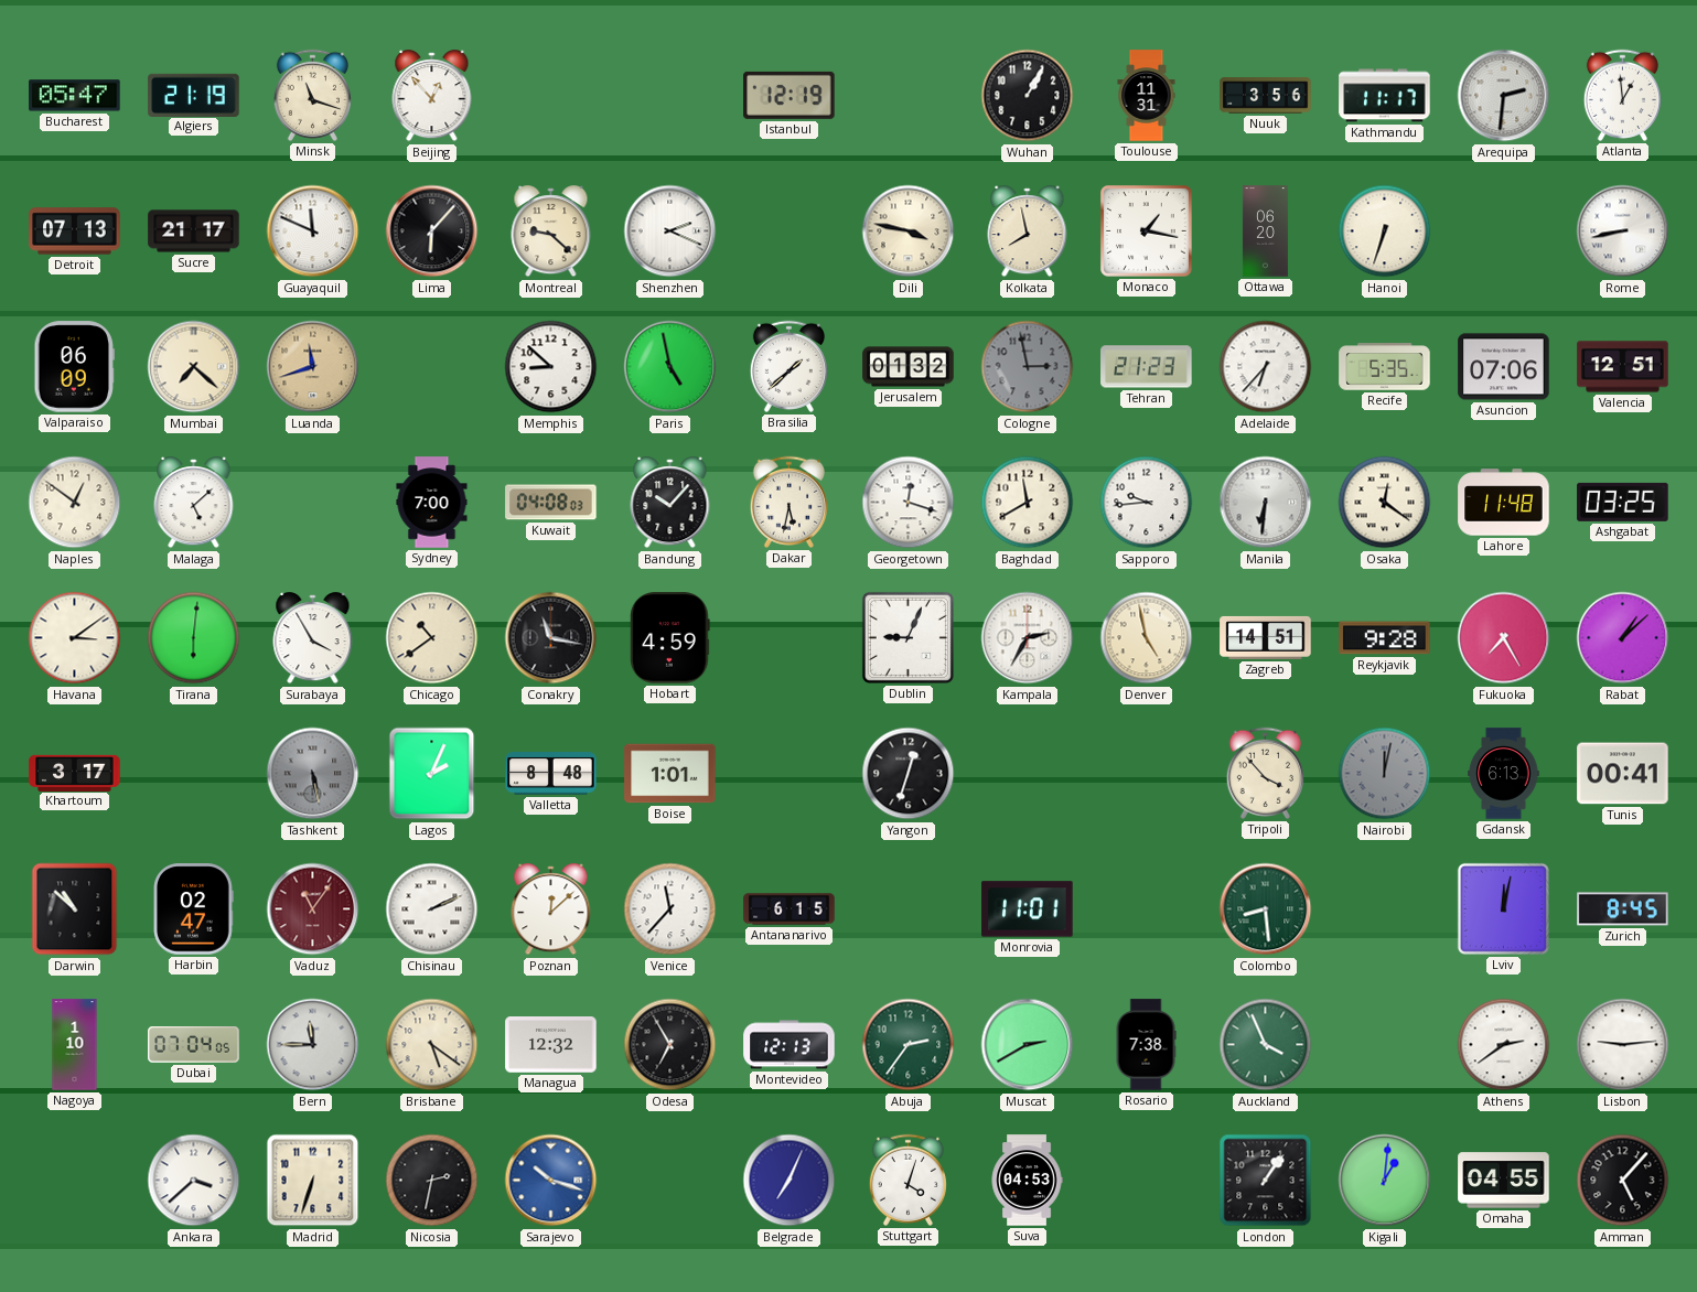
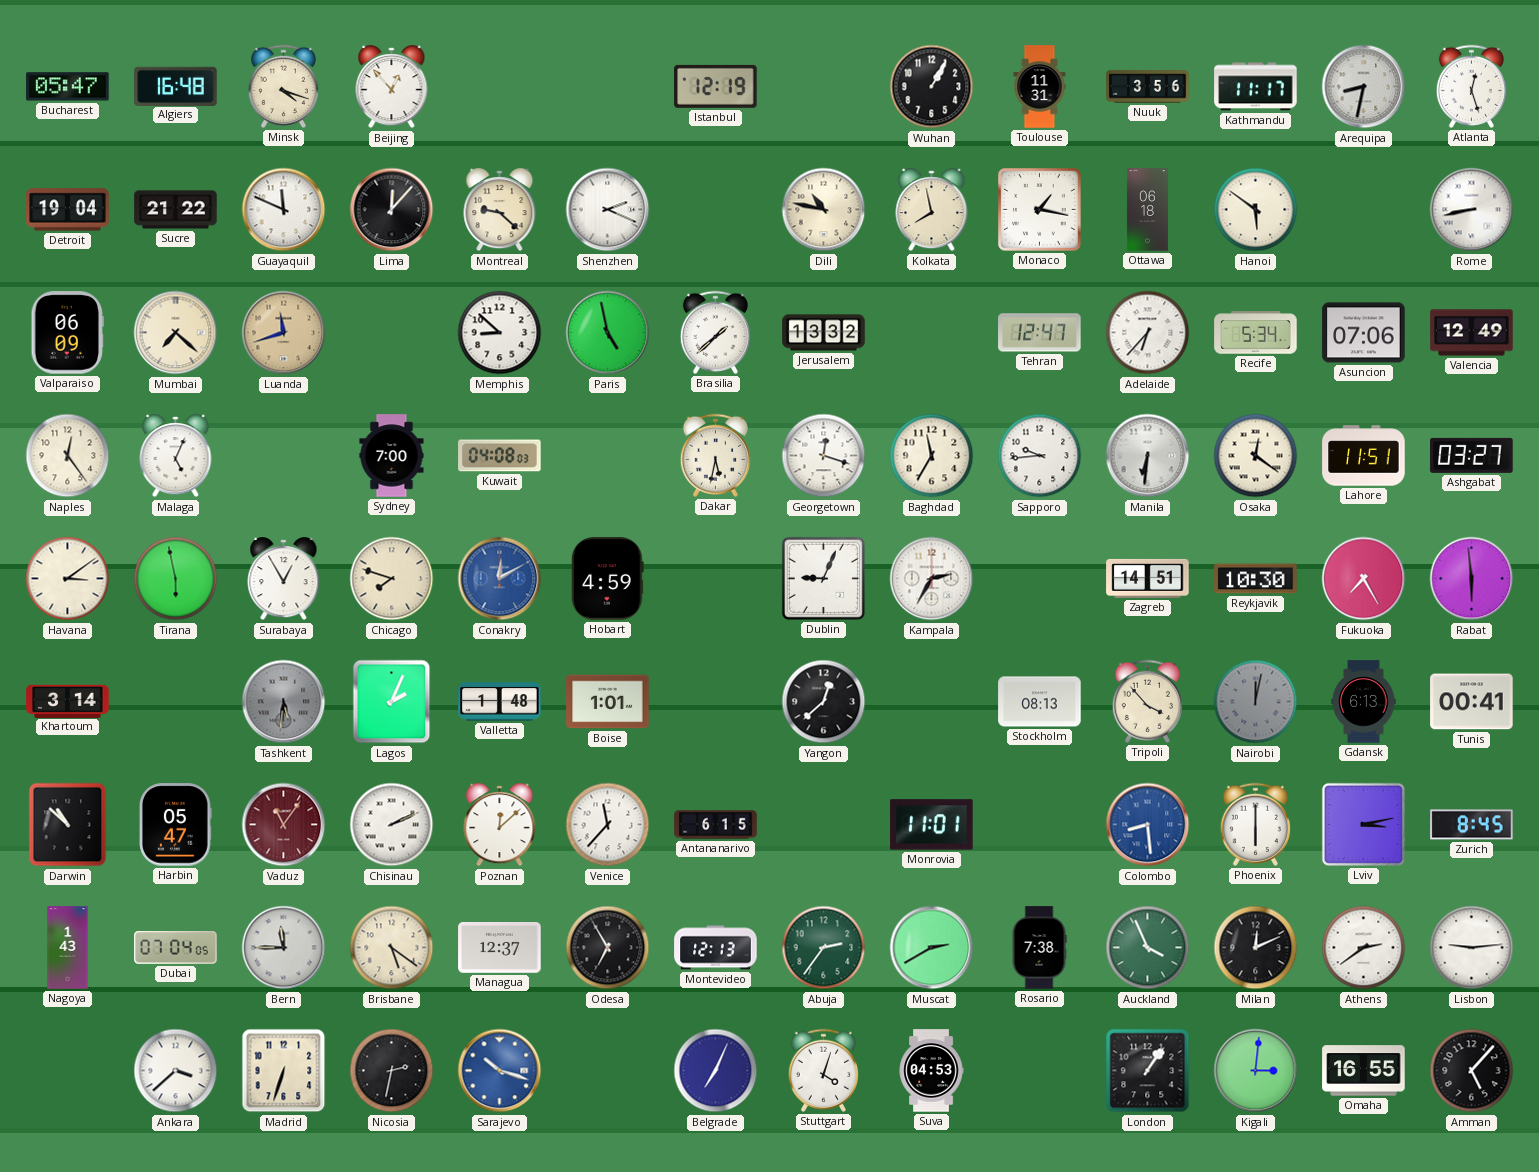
Algiers: 21:19 -> 16:48
Minsk: 11:18 -> 4:18
Arequipa: 2:31 -> 8:32
Atlanta: 12:59 -> 12:27
Detroit: 07:13 -> 19:04
Sucre: 21:17 -> 21:22
Lima: 6:07 -> 12:07
Dili: 3:47 -> 10:47
Ottawa: 06:20 -> 06:18
Hanoi: 6:33 -> 5:51
Jerusalem: 01:32 -> 13:32
Cologne: 2:58 -> none
Tehran: 21:23 -> 12:47
Recife: 5:35 -> 5:34
Valencia: 12:51 -> 12:49
Naples: 12:51 -> 12:24
Malaga: 5:08 -> 5:04
Bandung: 10:07 -> none
Baghdad: 11:40 -> 11:35
Lahore: 11:48 -> 11:51
Ashgabat: 03:25 -> 03:27
Tirana: 6:01 -> 5:58
Surabaya: 3:55 -> 12:55
Chicago: 10:39 -> 7:48
Conakry: 11:17 -> 12:10
Conakry dial: black -> blue
Denver: 4:58 -> none
Reykjavik: 9:28 -> 10:30
Rabat: 1:08 -> 5:59
Khartoum: 3:17 -> 3:14
Tashkent: 5:28 -> 5:31
Valletta: 8:48 -> 1:48
Yangon: 12:33 -> 12:38
Stockholm: none -> 08:13
Harbin: 02:47 -> 05:47
Colombo dial: green -> blue
Phoenix: none -> 6:00
Lviv: 12:02 -> 3:13
Nagoya: 1:10 -> 1:43
Managua: 12:32 -> 12:37
Milan: none -> 12:11
Kigali: 1:01 -> 3:01
Omaha: 04:55 -> 16:55
